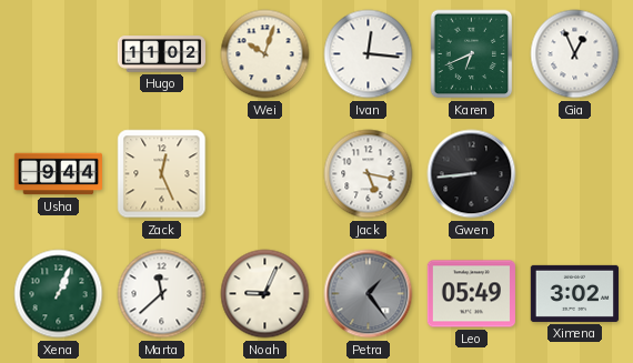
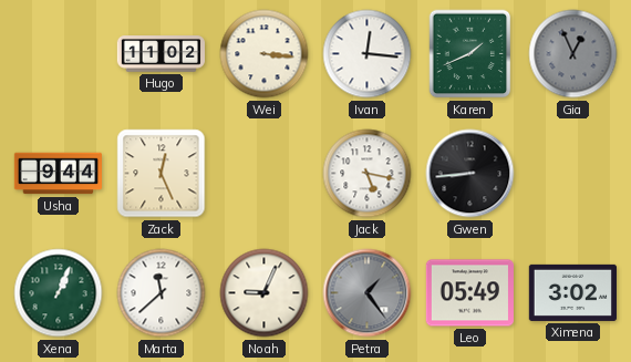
Wei: 10:03 -> 3:16
Karen: 6:41 -> 1:41
Gia dial: white -> grey
